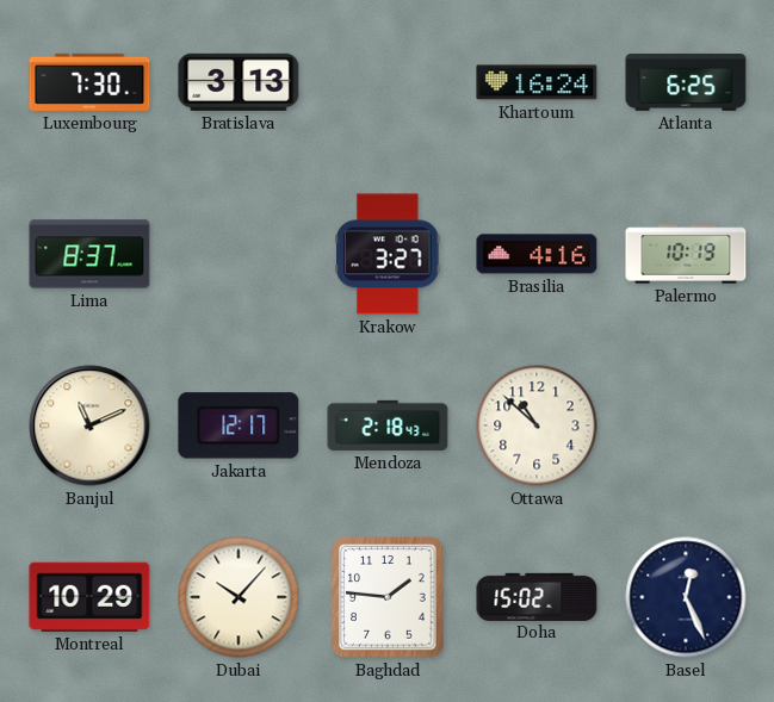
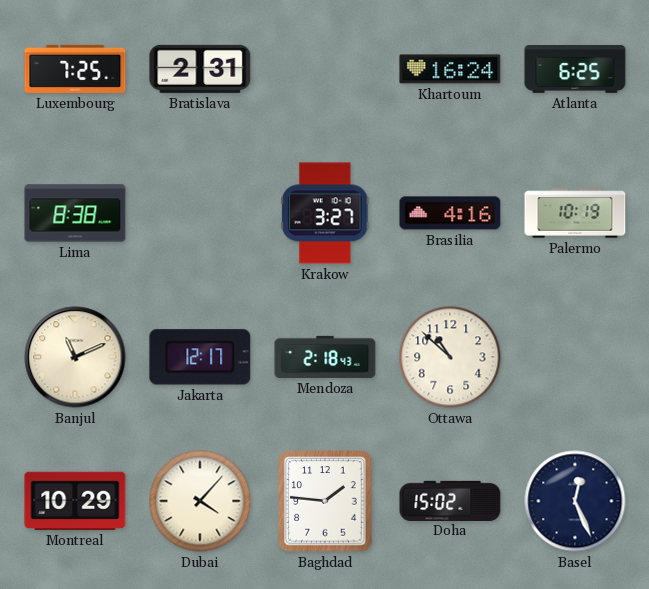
Luxembourg: 7:30 -> 7:25
Bratislava: 3:13 -> 2:31
Lima: 8:37 -> 8:38
Dubai: 10:07 -> 4:07
